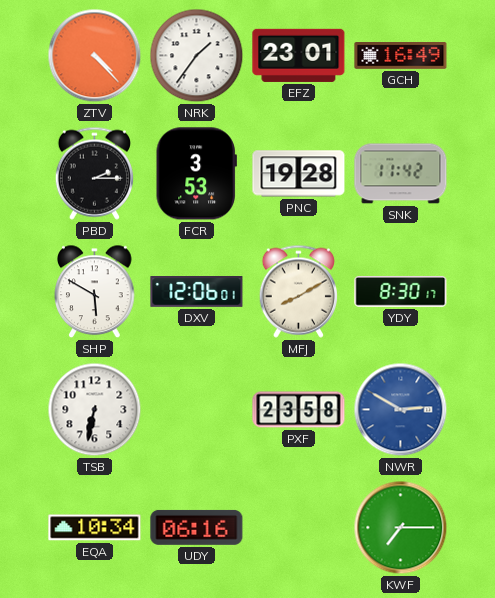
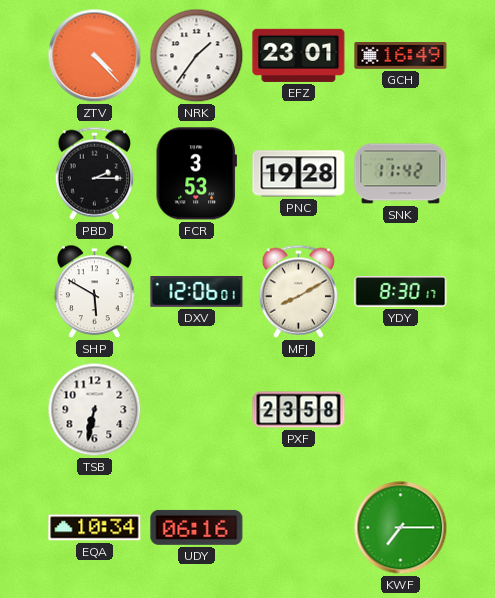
NWR: 2:50 -> none
